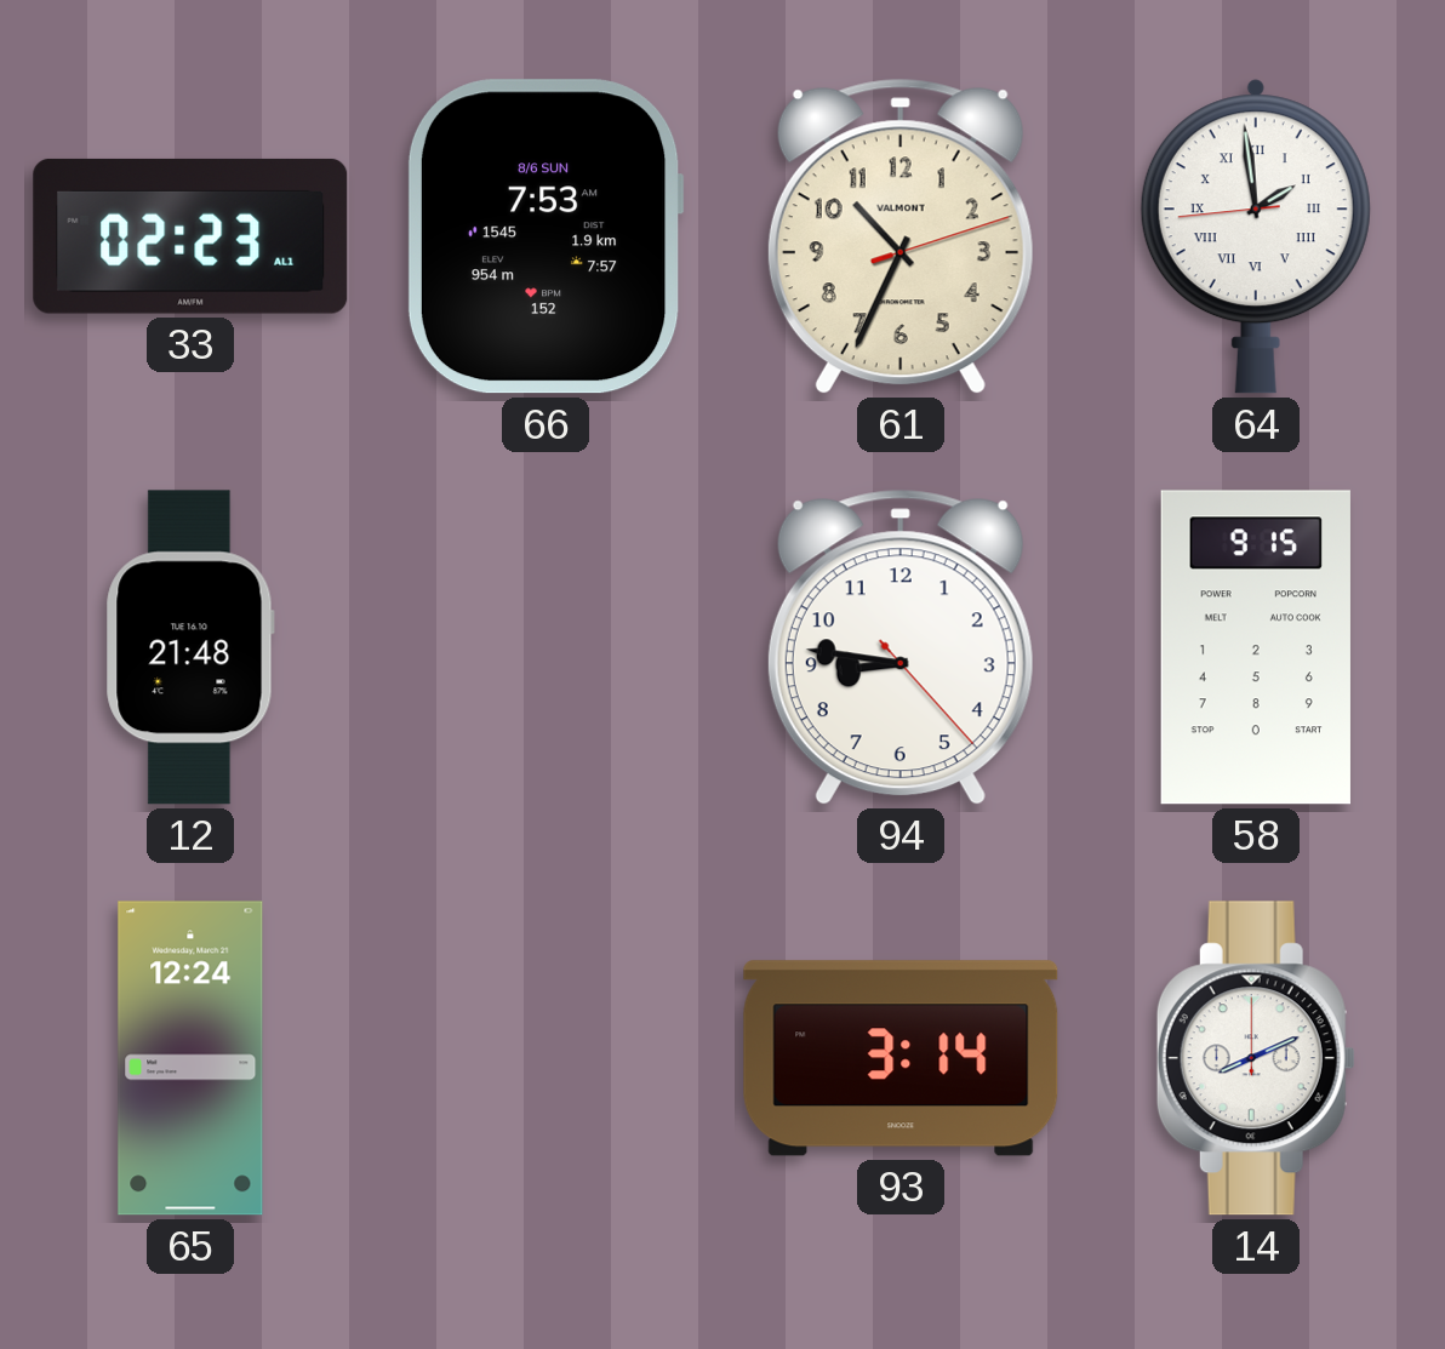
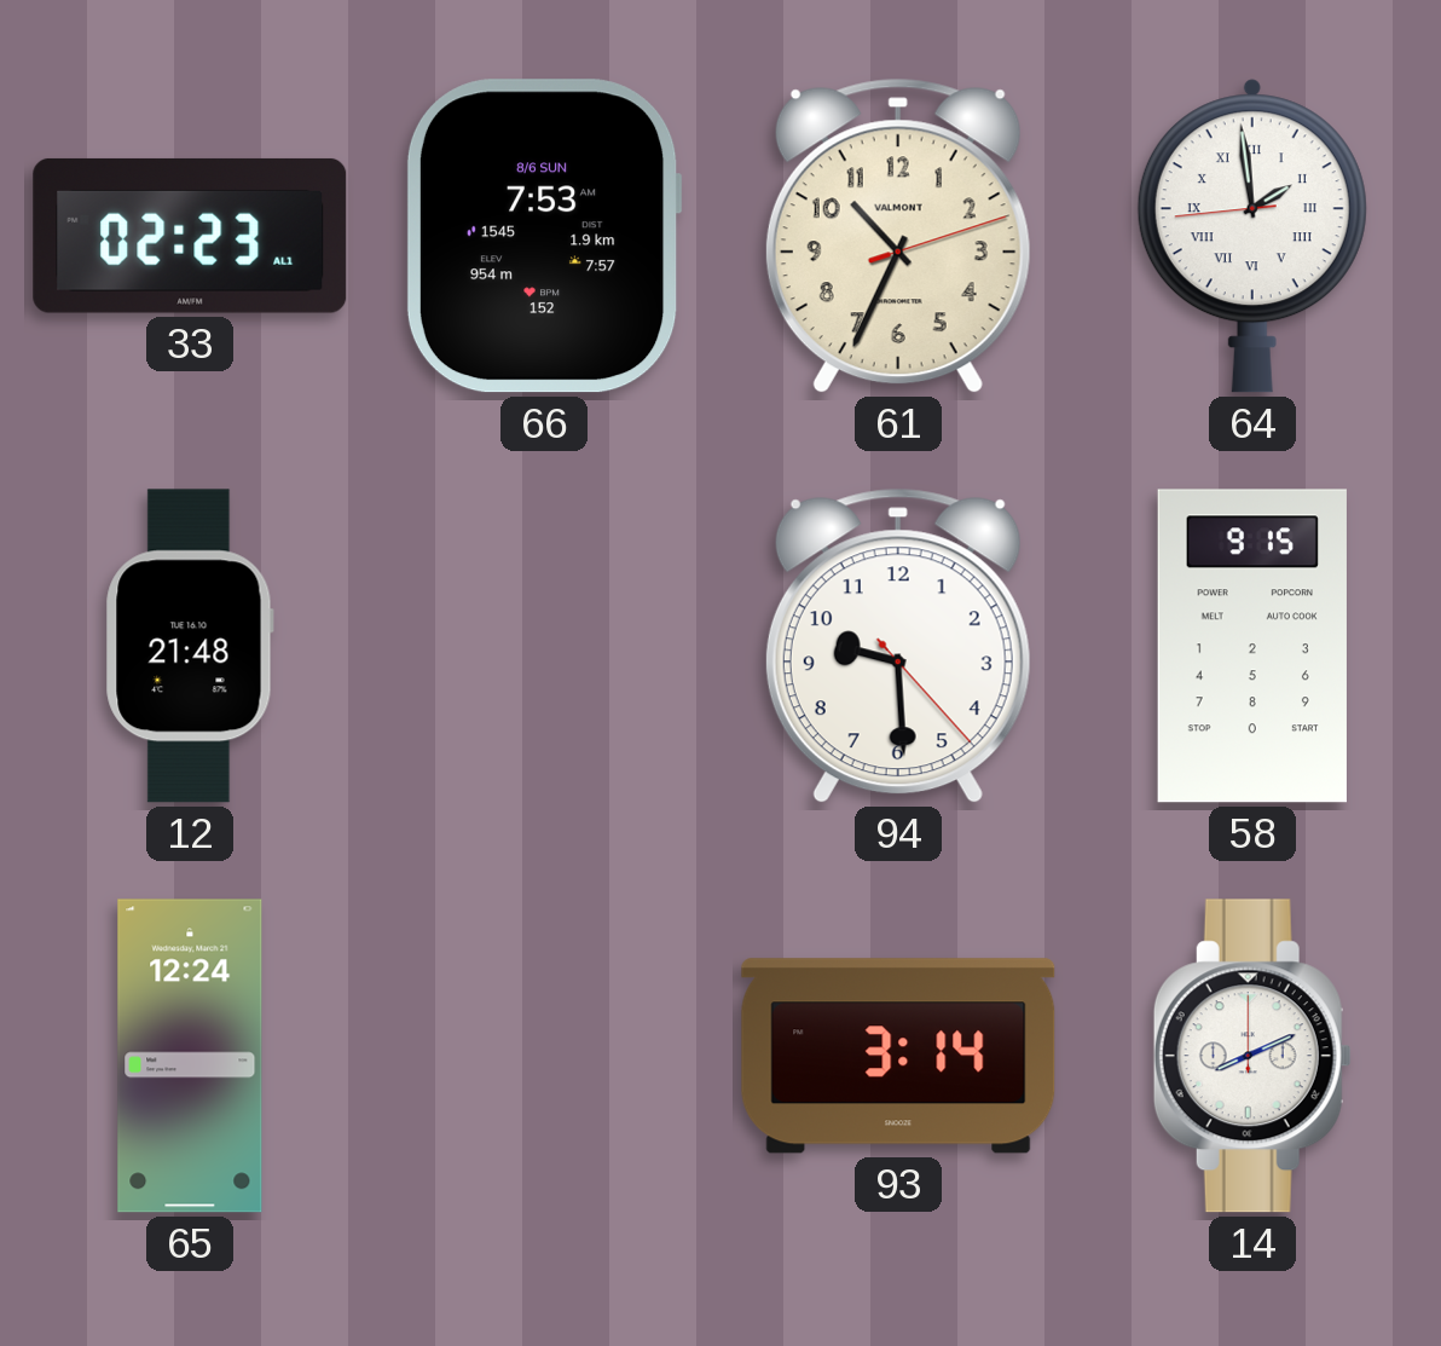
94: 8:46 -> 9:29
